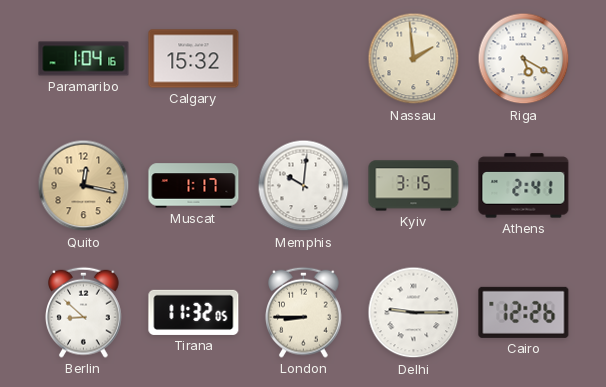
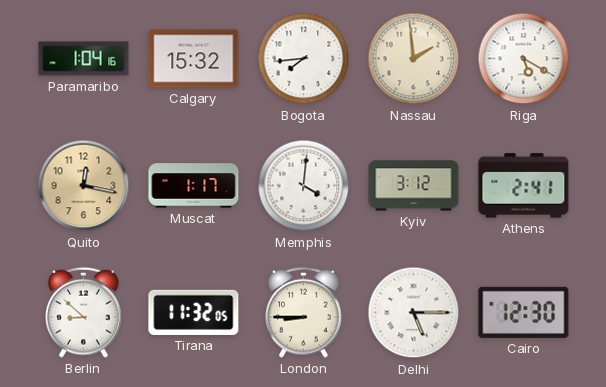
Bogota: none -> 7:44
Memphis: 10:01 -> 4:01
Kyiv: 3:15 -> 3:12
Delhi: 9:15 -> 5:15
Cairo: 12:26 -> 12:30
